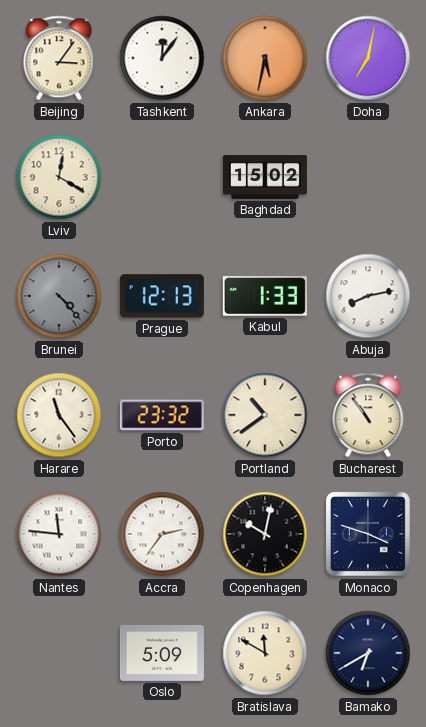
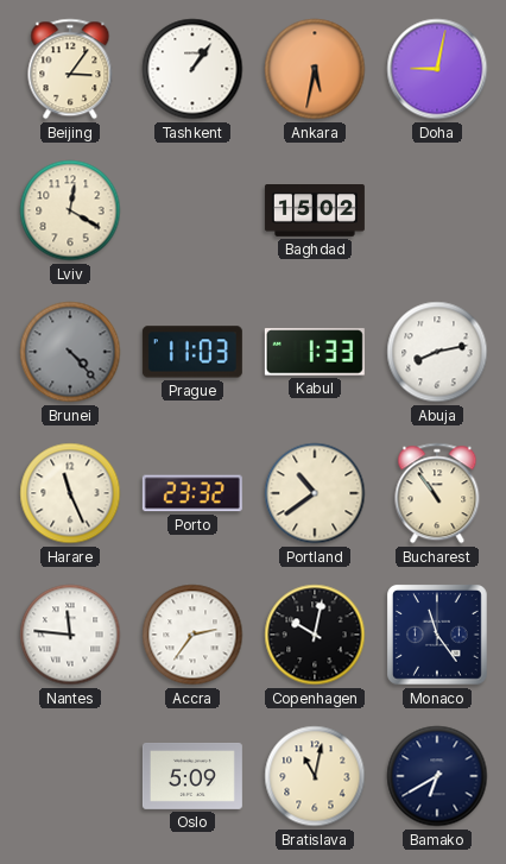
Tashkent: 12:06 -> 1:06
Doha: 7:02 -> 9:02
Prague: 12:13 -> 11:03
Harare: 11:24 -> 11:26
Monaco: 3:48 -> 11:24
Bratislava: 11:50 -> 11:02
